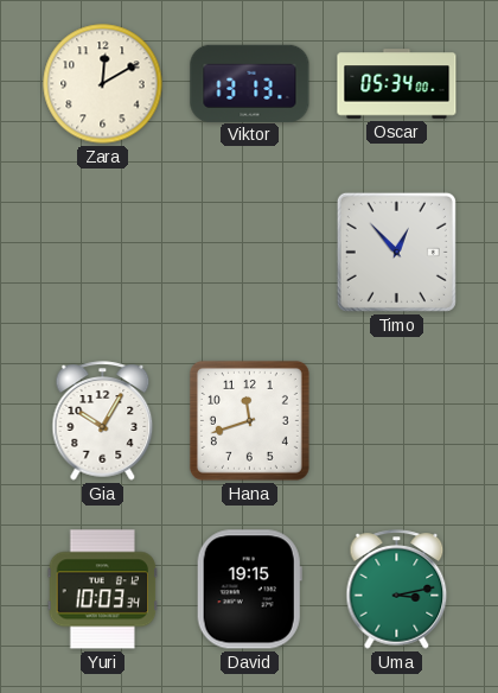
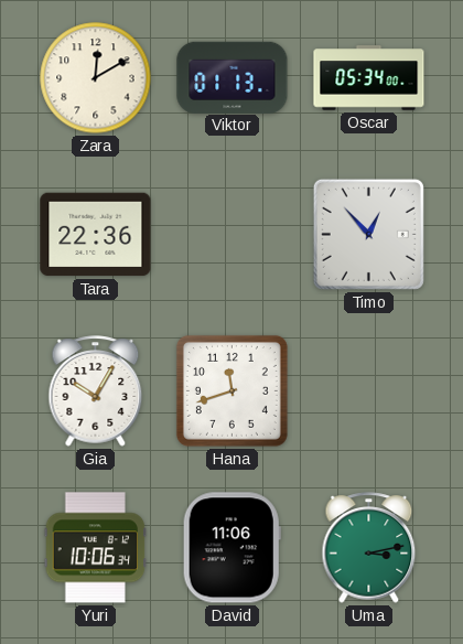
Viktor: 13:13 -> 01:13
Tara: none -> 22:36
Yuri: 10:03 -> 10:06
David: 19:15 -> 11:06
